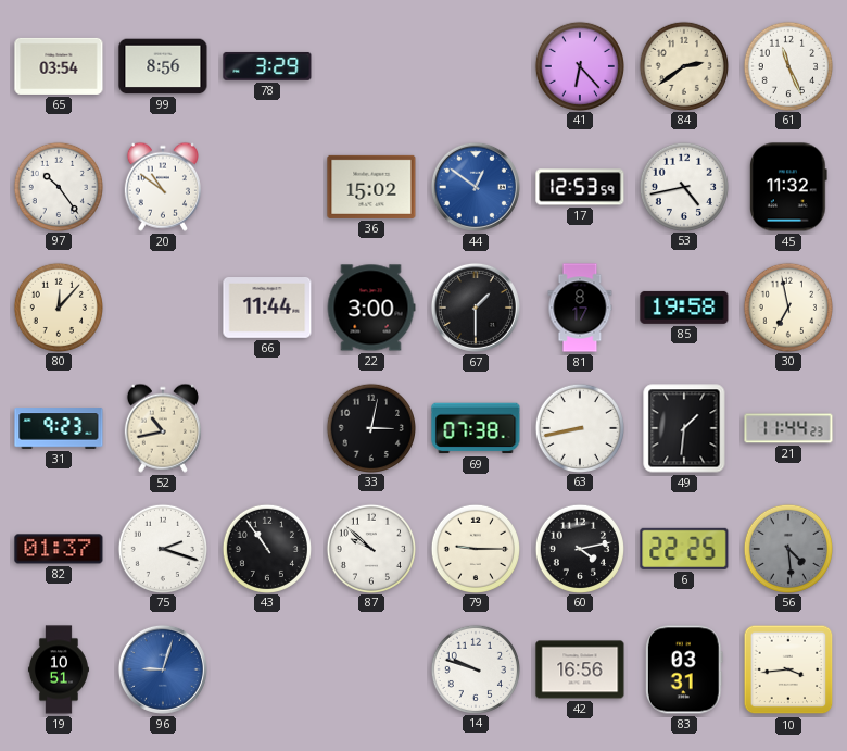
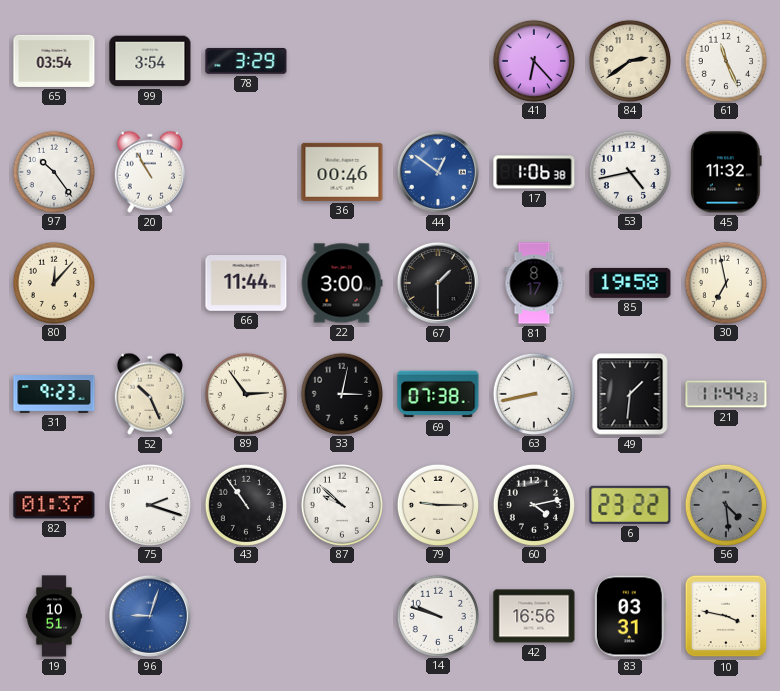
99: 8:56 -> 3:54
20: 10:51 -> 10:55
36: 15:02 -> 00:46
17: 12:53 -> 1:06
52: 10:43 -> 10:26
89: none -> 2:54
6: 22:25 -> 23:22
10: 3:44 -> 3:47
